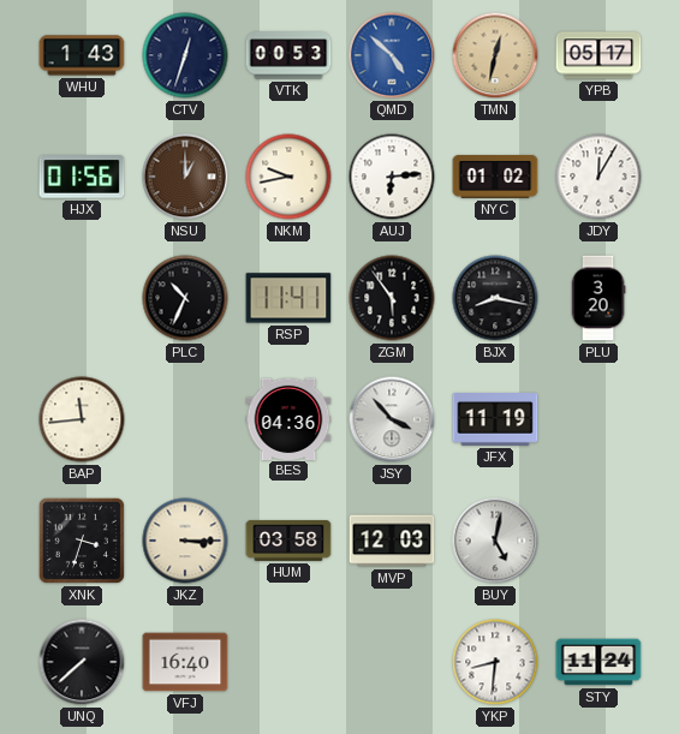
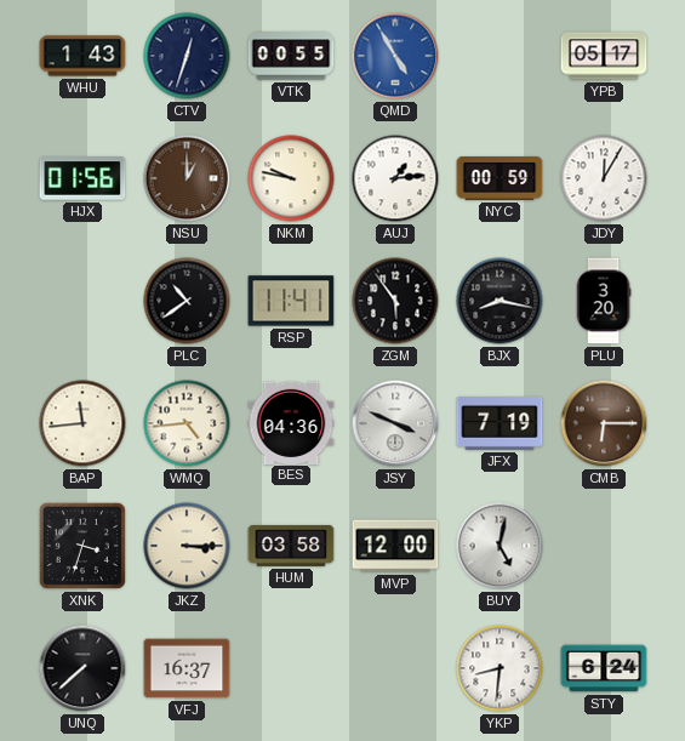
VTK: 00:53 -> 00:55
QMD: 4:52 -> 4:55
TMN: 12:32 -> none
NKM: 9:43 -> 9:47
AUJ: 6:14 -> 1:14
NYC: 01:02 -> 00:59
PLC: 10:34 -> 10:39
WMQ: none -> 4:44
JSY: 3:53 -> 3:49
JFX: 11:19 -> 7:19
CMB: none -> 6:15
MVP: 12:03 -> 12:00
VFJ: 16:40 -> 16:37
STY: 11:24 -> 6:24
